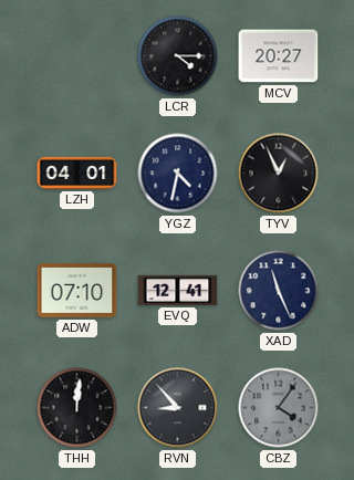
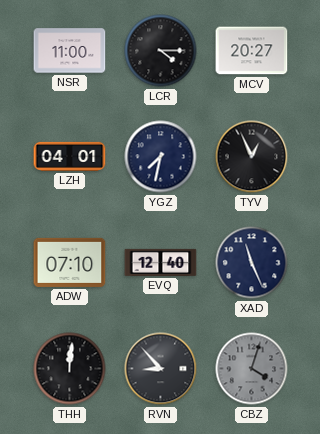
NSR: none -> 11:00
YGZ: 4:32 -> 7:32
EVQ: 12:41 -> 12:40
CBZ: 4:06 -> 4:03
